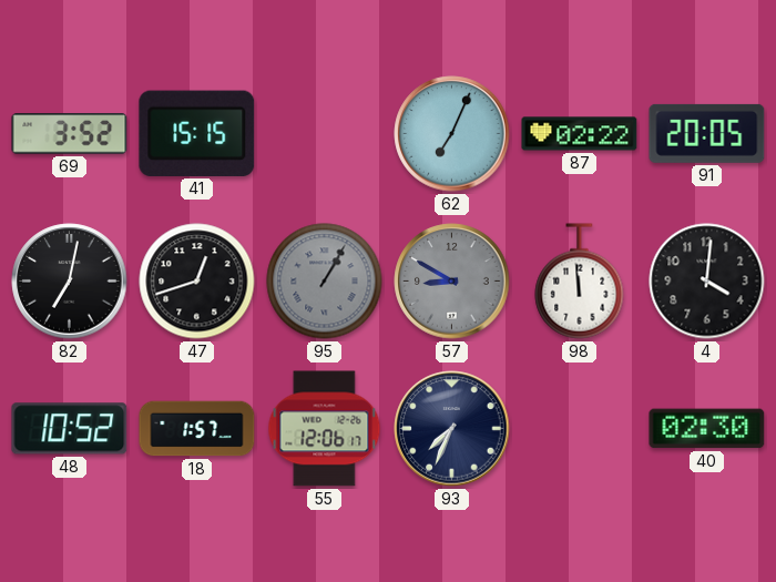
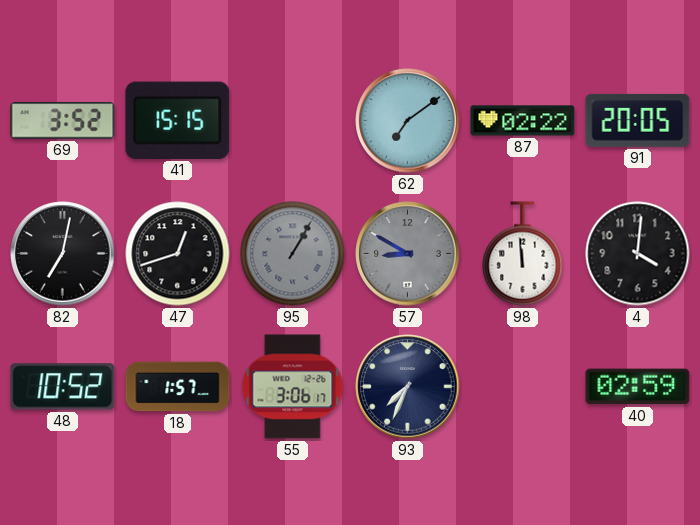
62: 7:04 -> 7:09
55: 12:06 -> 3:06
40: 02:30 -> 02:59
